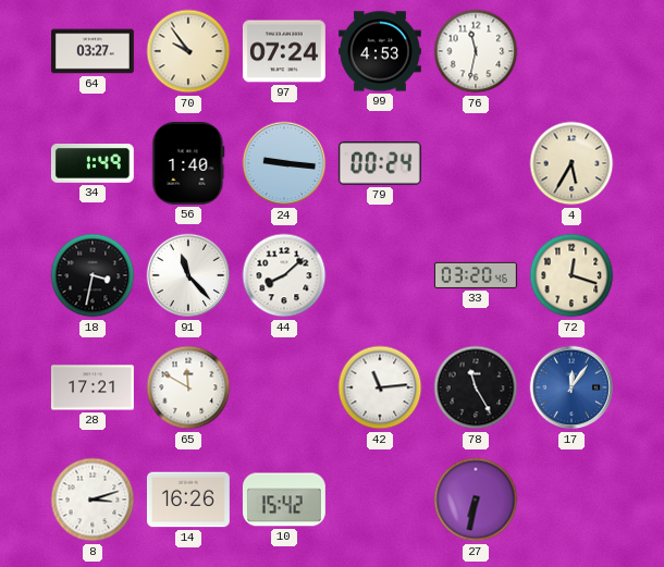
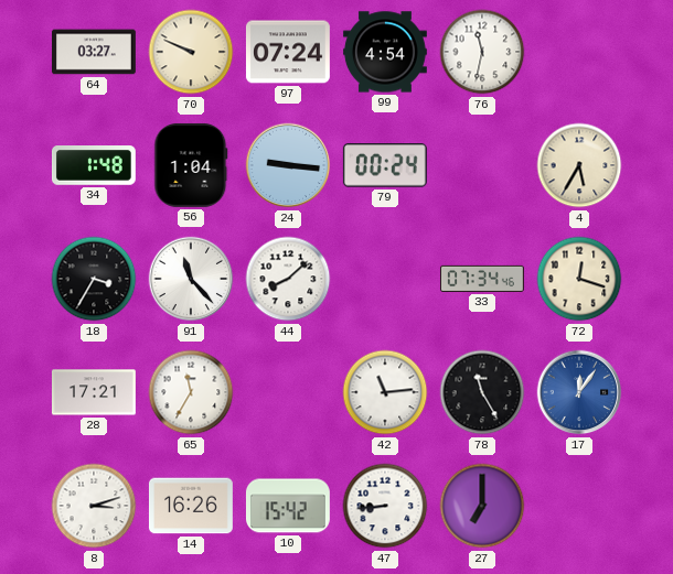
70: 9:54 -> 9:49
99: 4:53 -> 4:54
34: 1:49 -> 1:48
56: 1:40 -> 1:04
18: 3:32 -> 3:35
33: 03:20 -> 07:34
65: 11:50 -> 11:35
47: none -> 8:44
27: 6:32 -> 7:00
